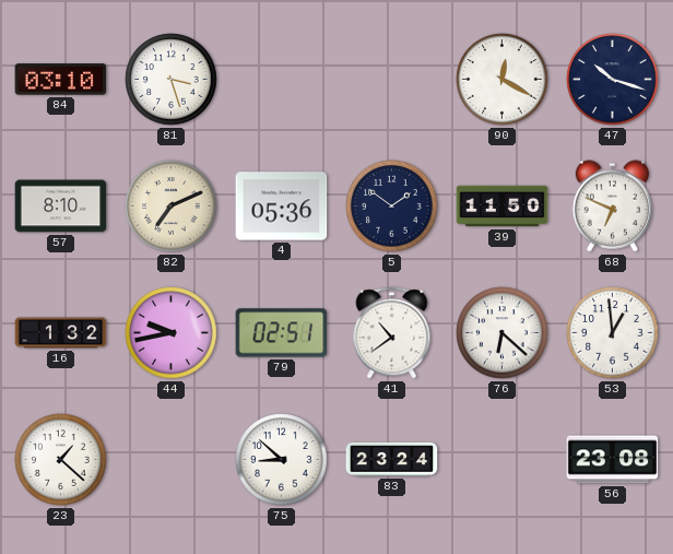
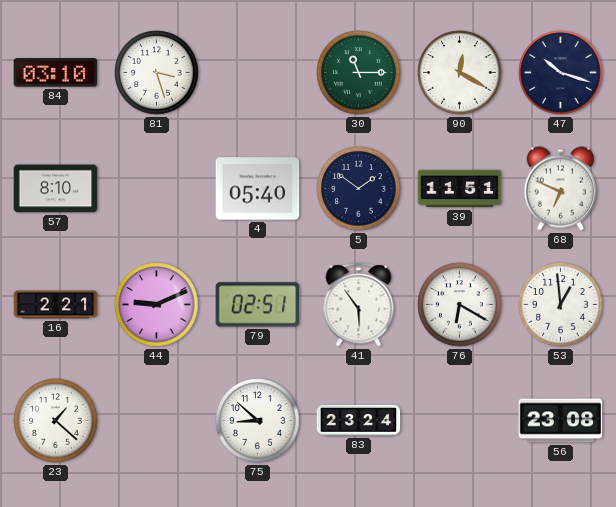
30: none -> 11:15
82: 7:11 -> none
4: 05:36 -> 05:40
39: 11:50 -> 11:51
16: 1:32 -> 2:21
44: 9:43 -> 9:11
41: 10:39 -> 5:54
76: 6:22 -> 6:20
